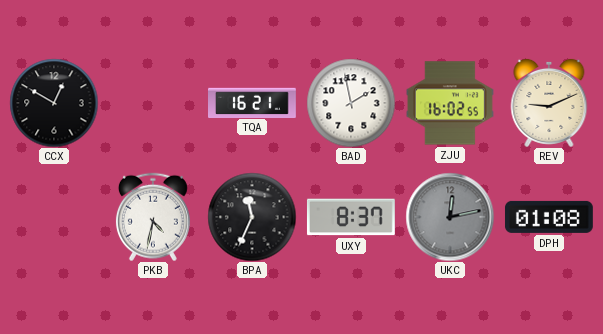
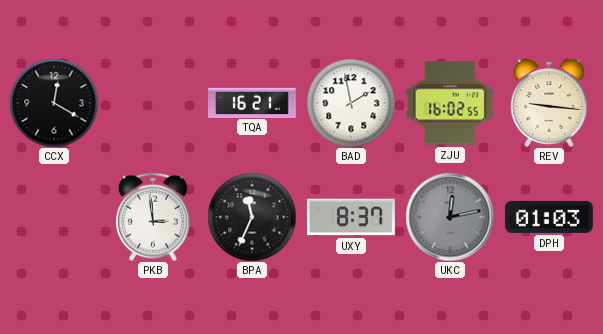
CCX: 12:50 -> 12:20
REV: 9:11 -> 9:16
PKB: 4:32 -> 2:59
DPH: 01:08 -> 01:03
